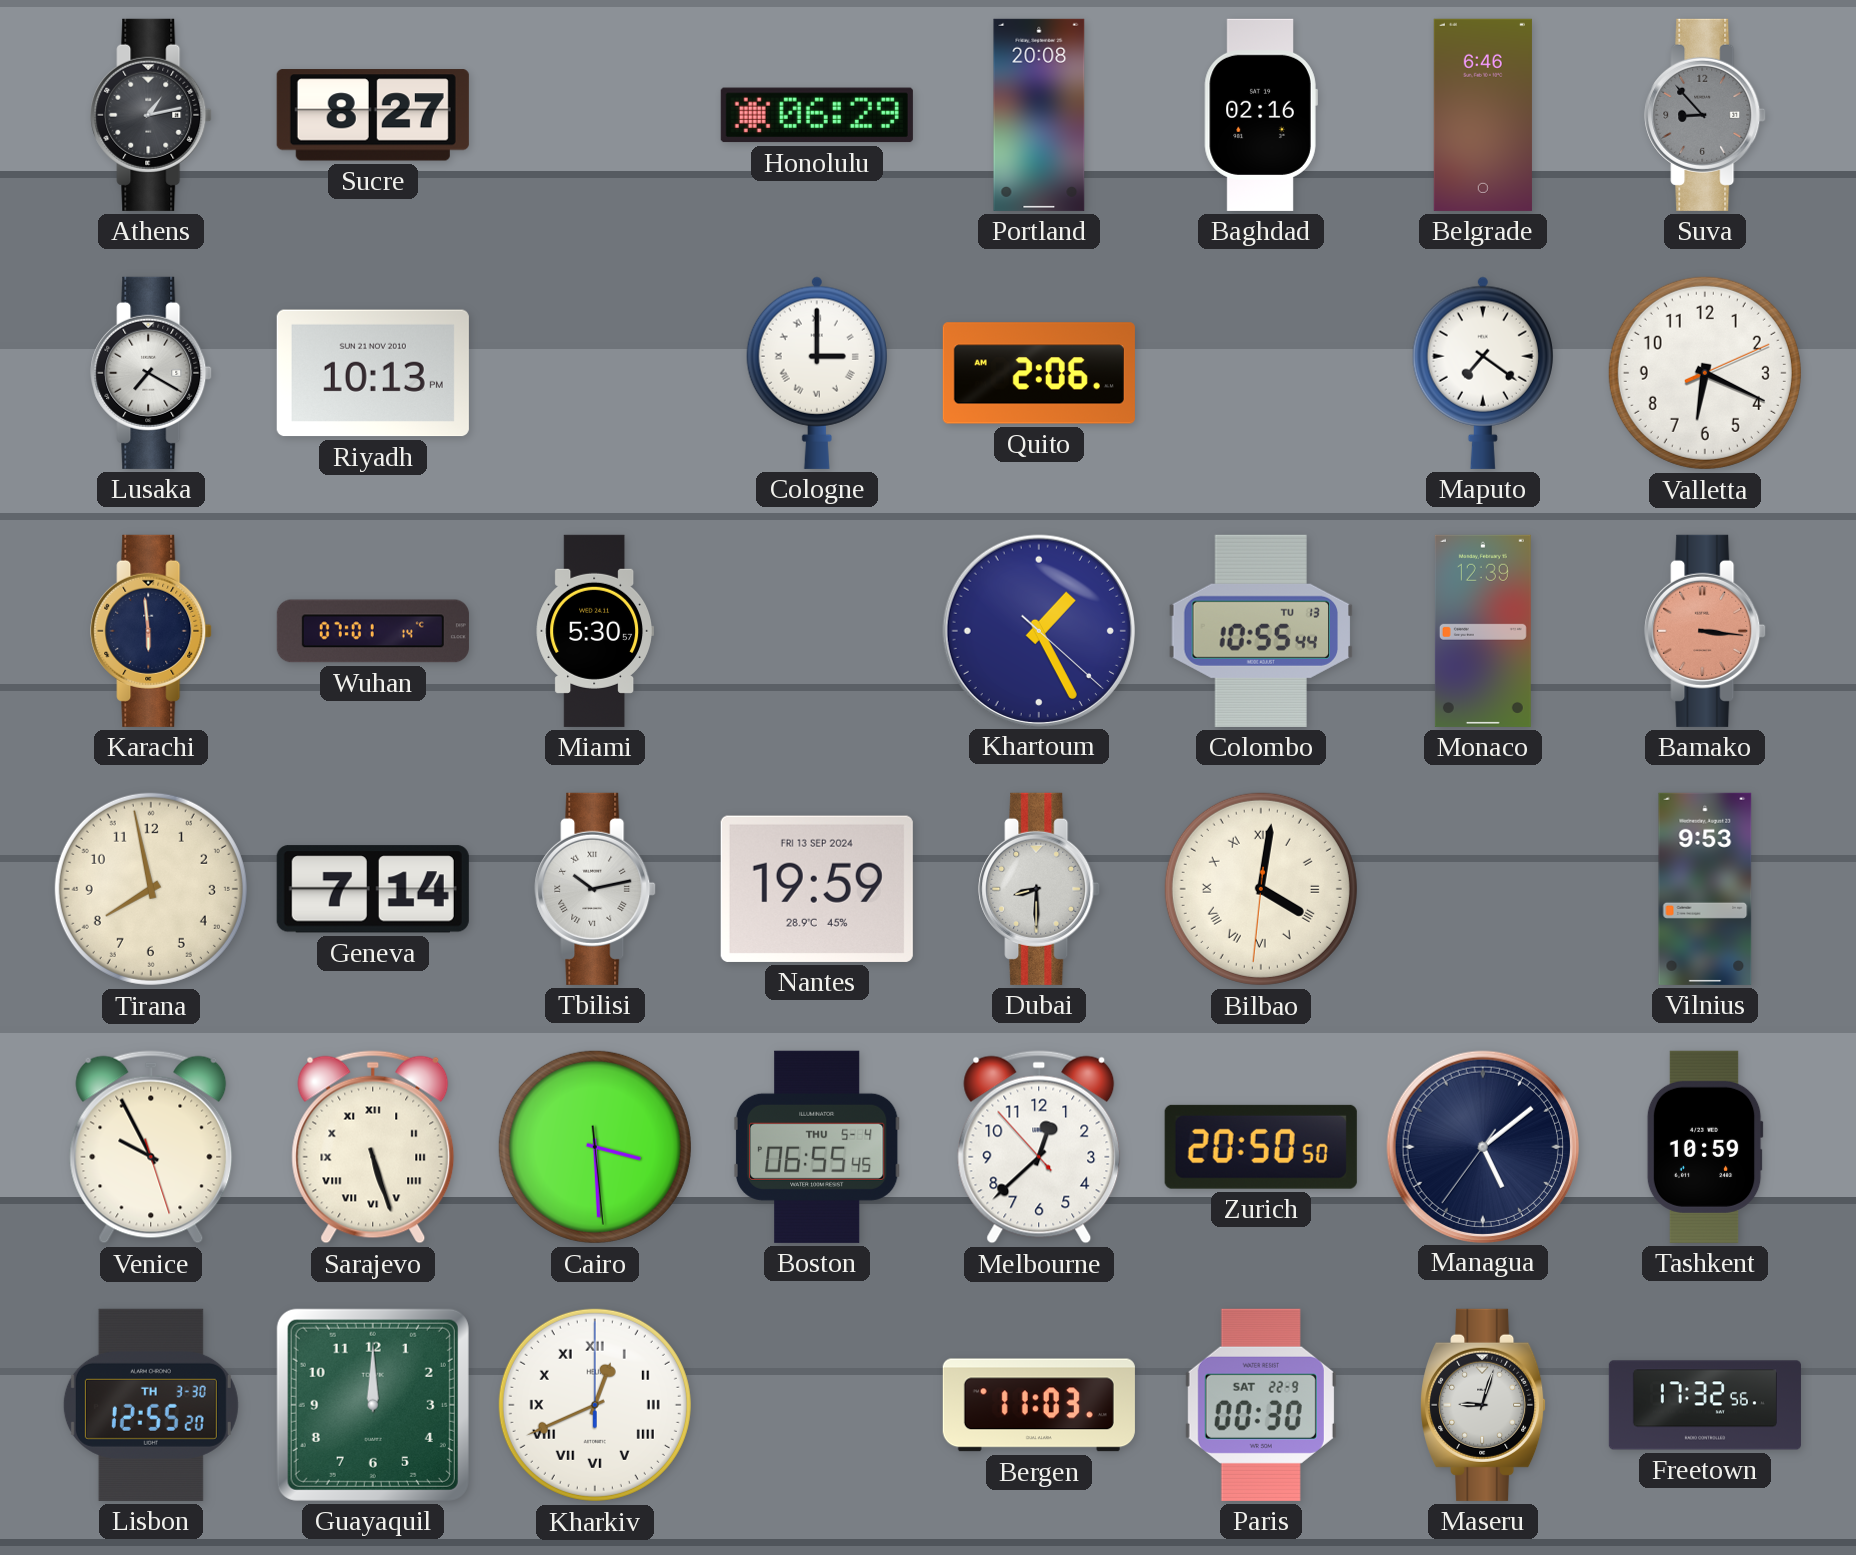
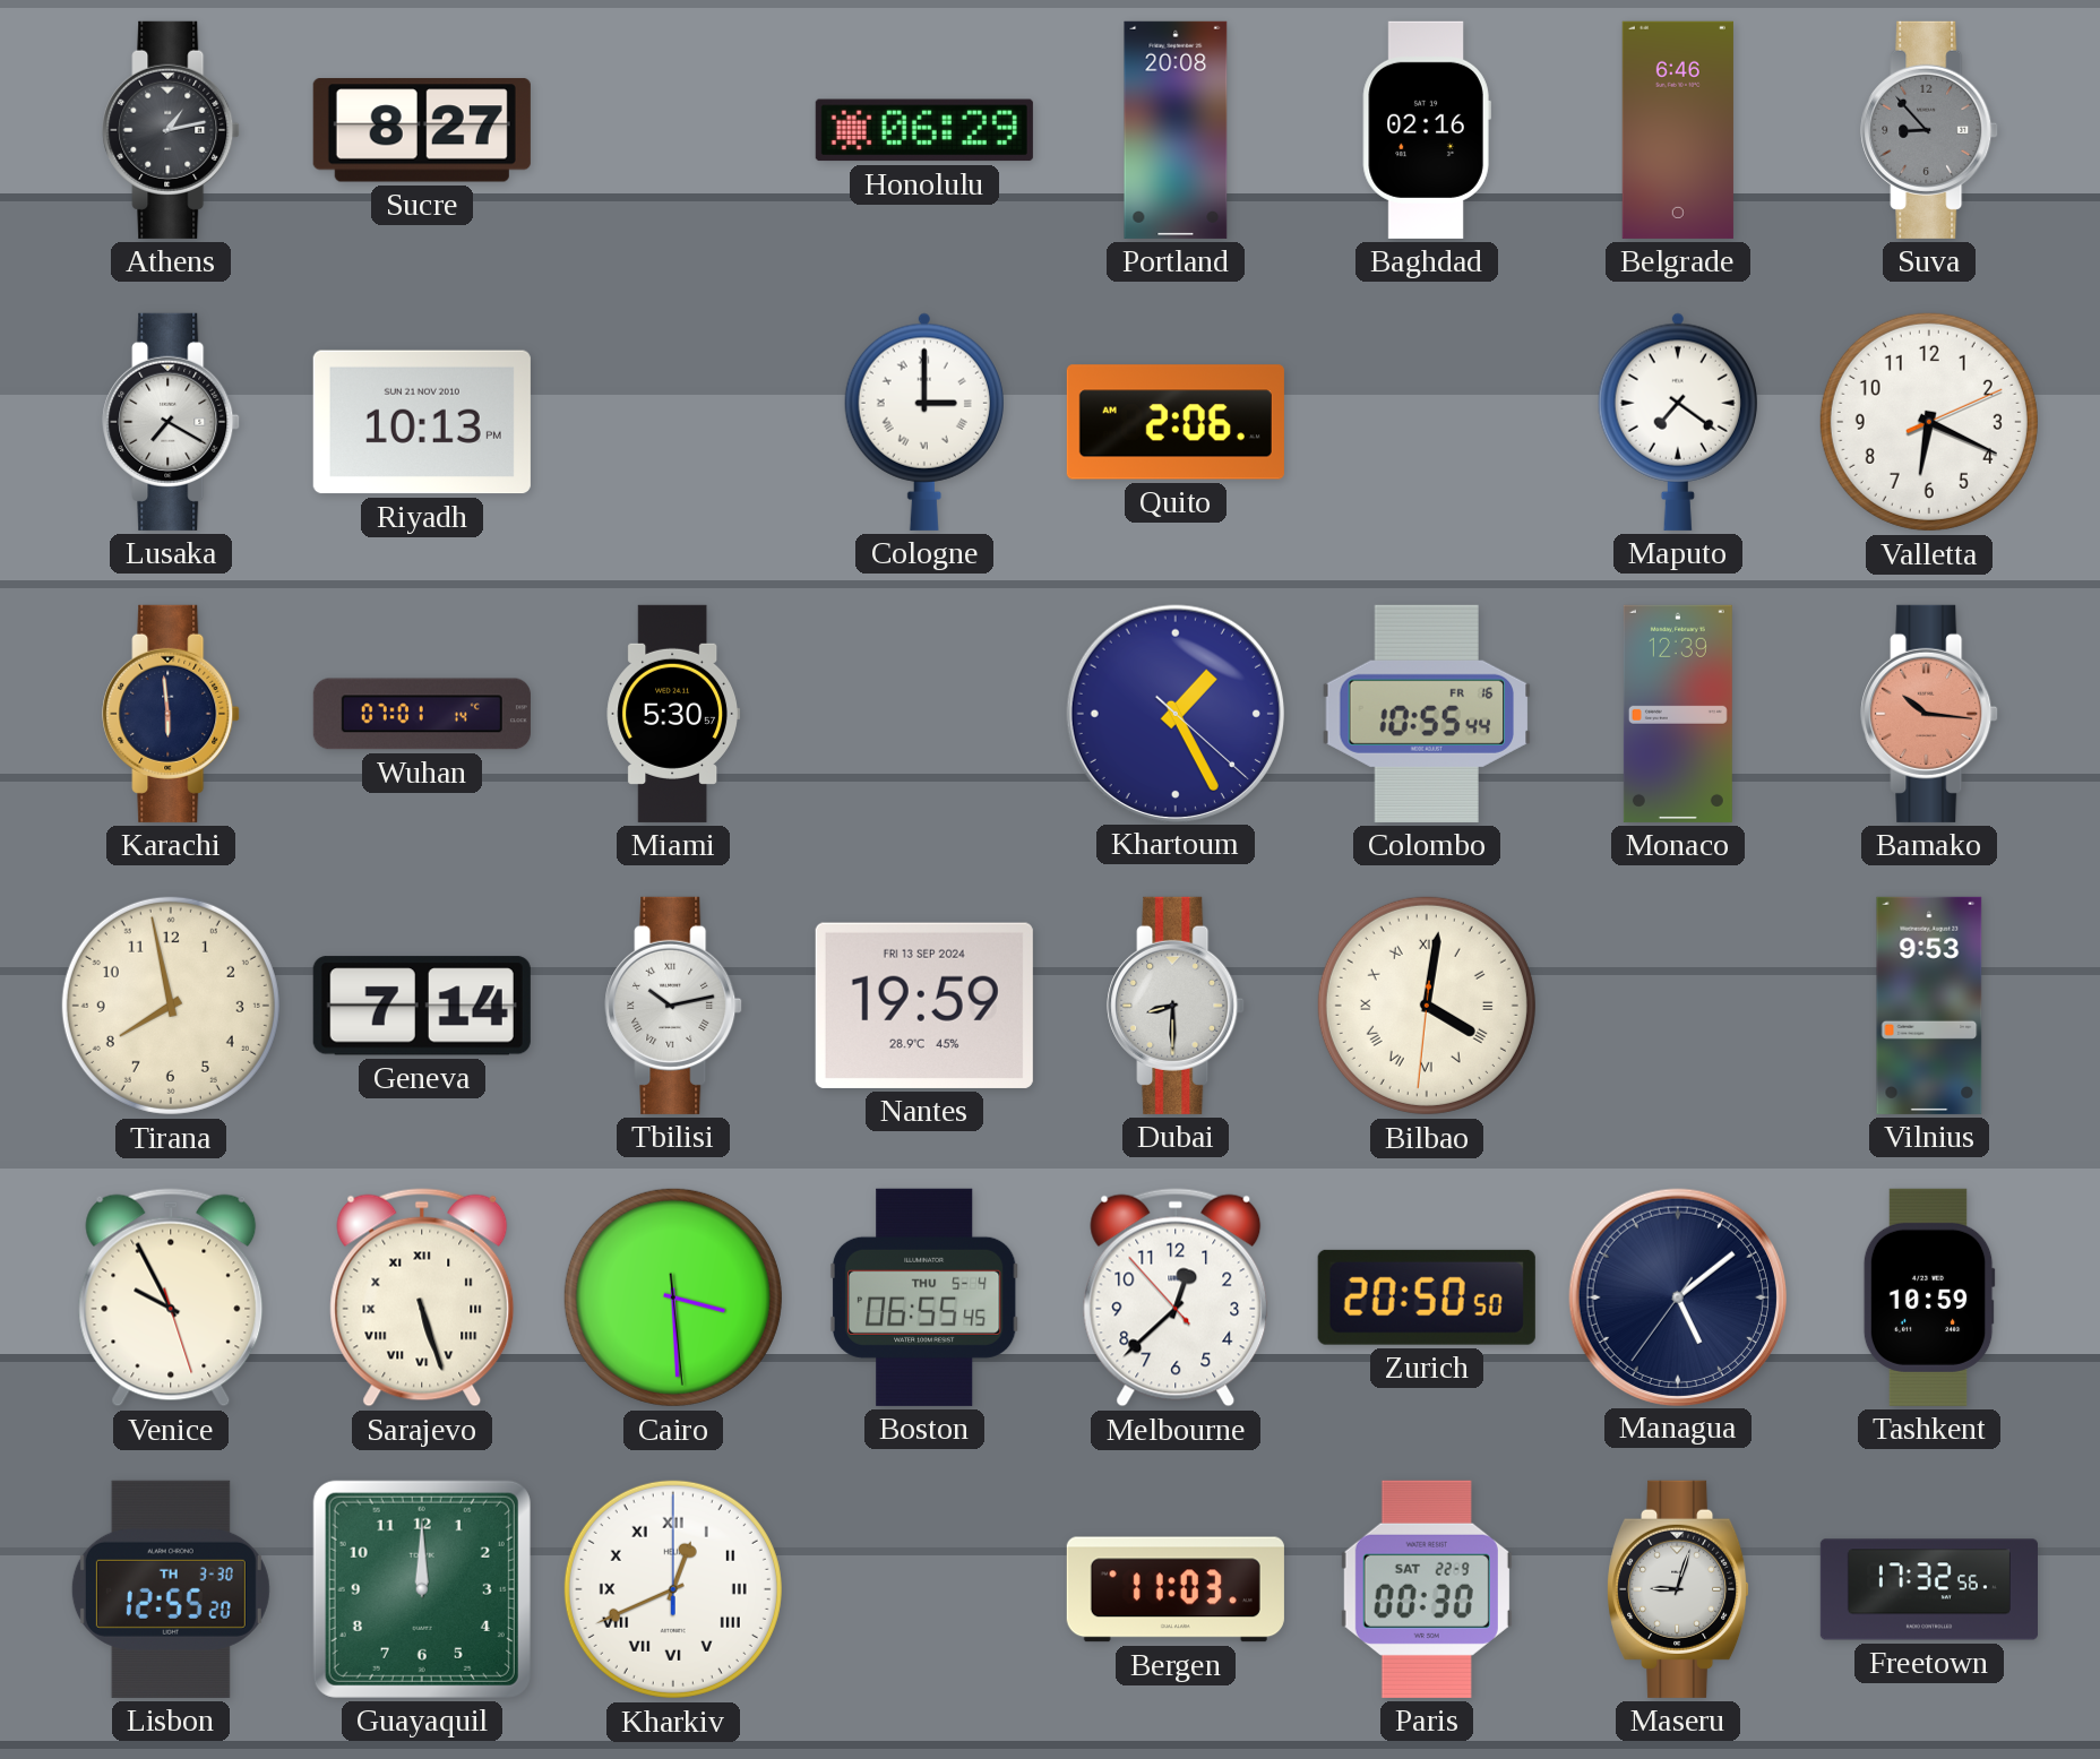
Colombo date: TU 13 -> FR 16
Bamako: 3:16 -> 10:16
